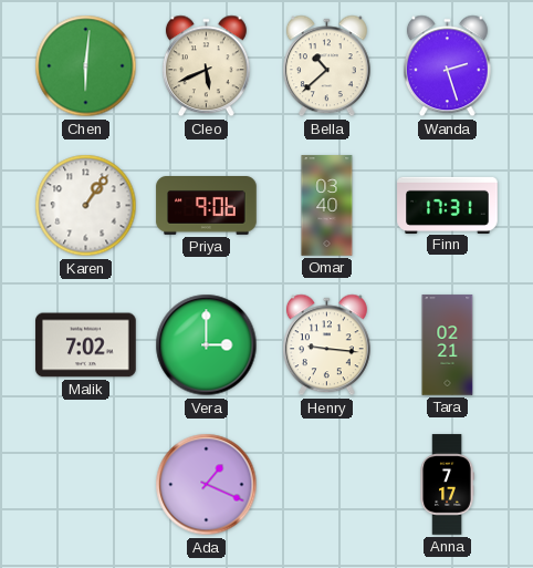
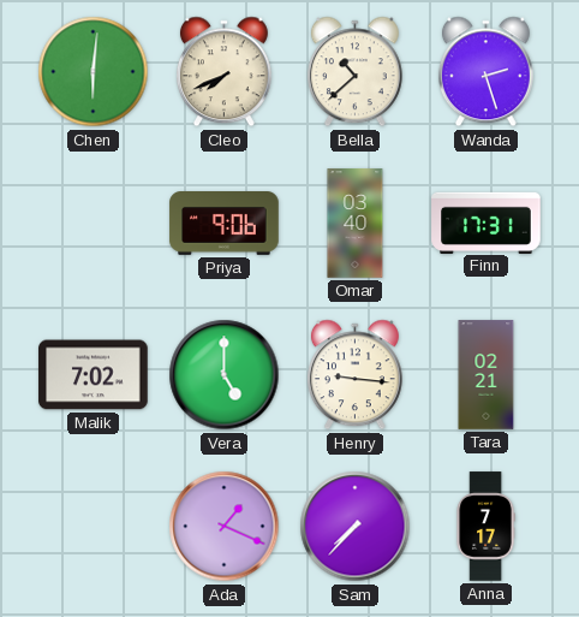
Cleo: 5:41 -> 7:41
Karen: 1:06 -> none
Vera: 3:00 -> 5:00
Sam: none -> 7:37
